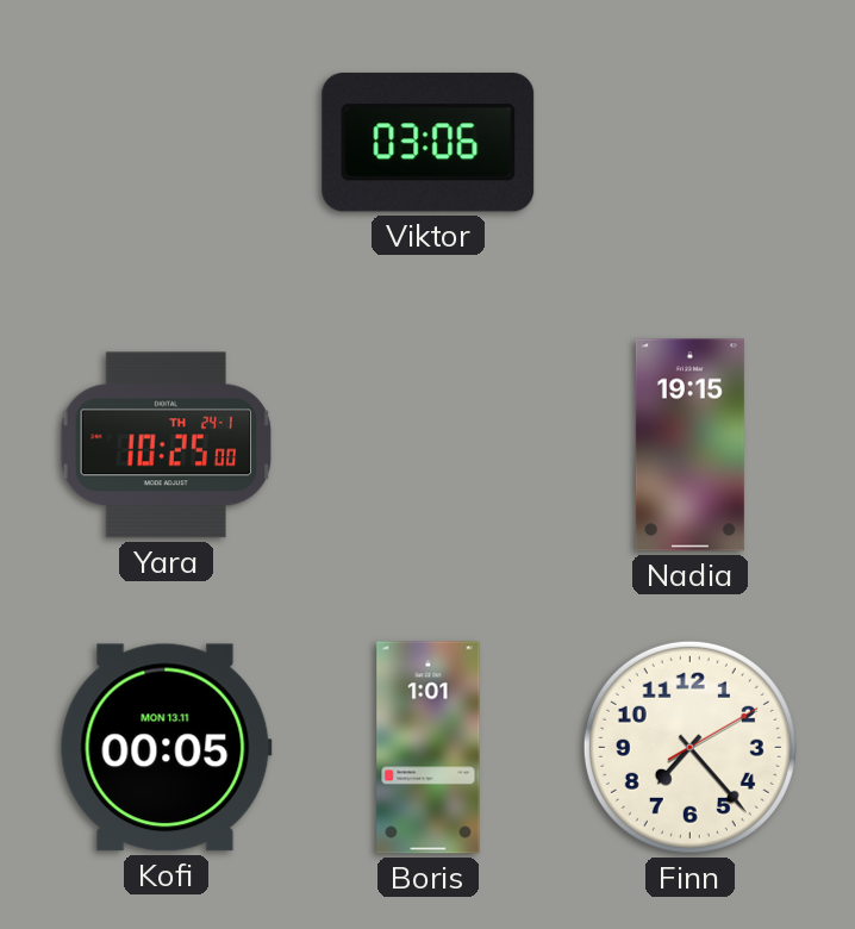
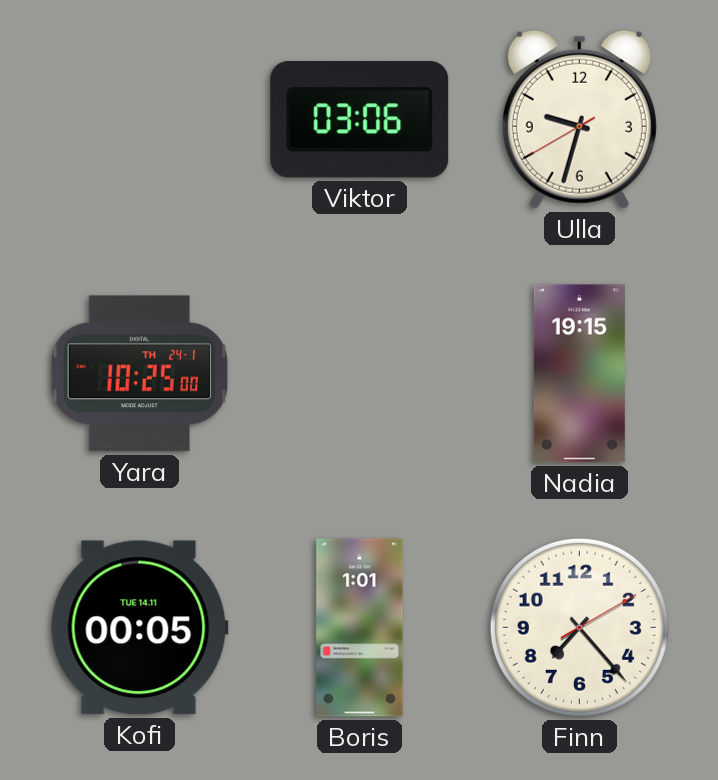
Ulla: none -> 9:32
Kofi date: MON 13.11 -> TUE 14.11
